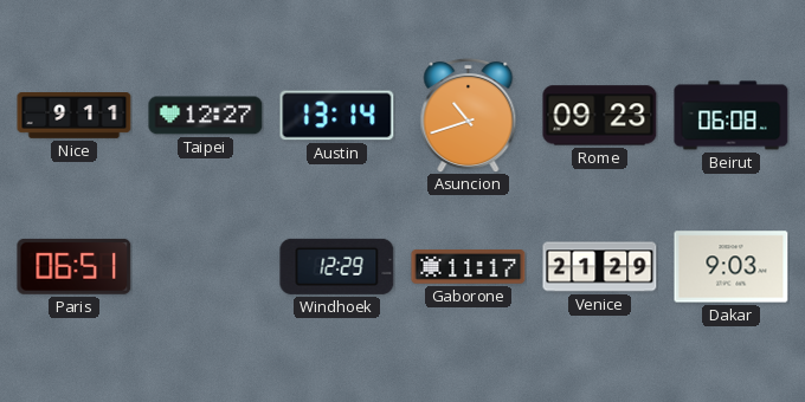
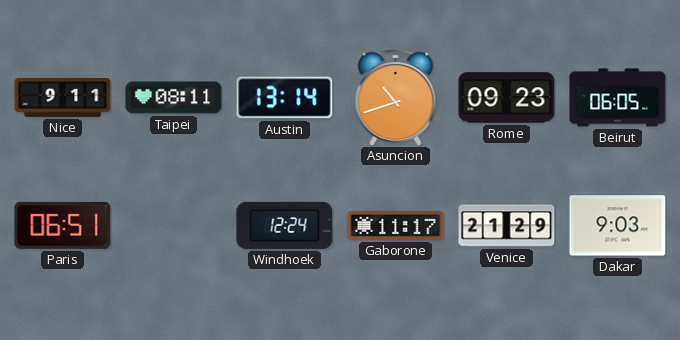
Taipei: 12:27 -> 08:11
Beirut: 06:08 -> 06:05
Windhoek: 12:29 -> 12:24
